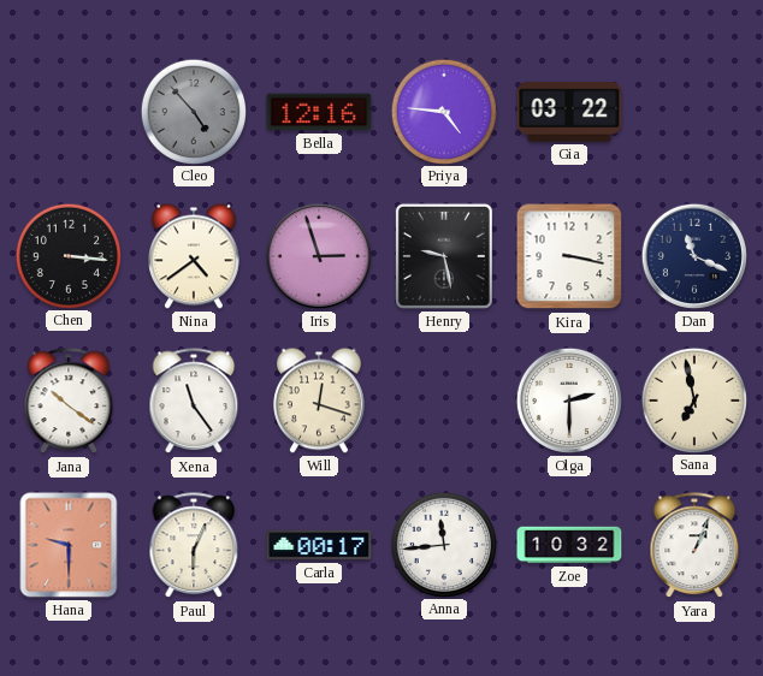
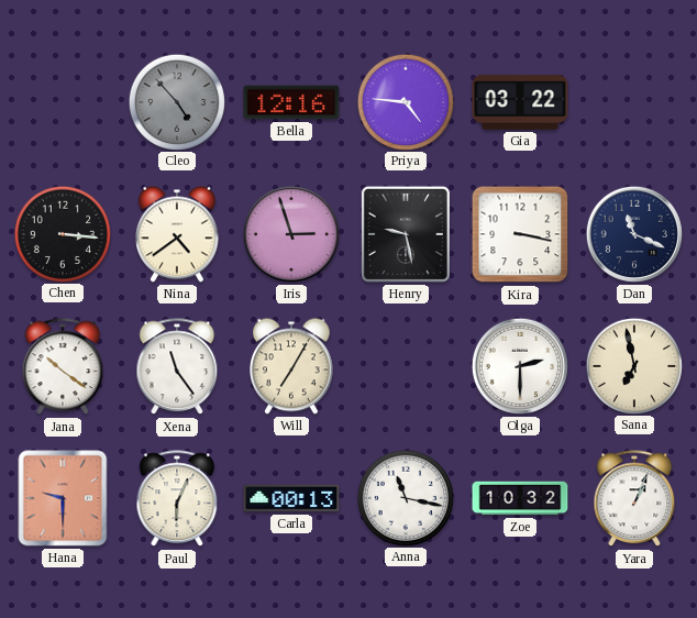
Will: 12:18 -> 7:05
Carla: 00:17 -> 00:13
Anna: 11:44 -> 11:17
